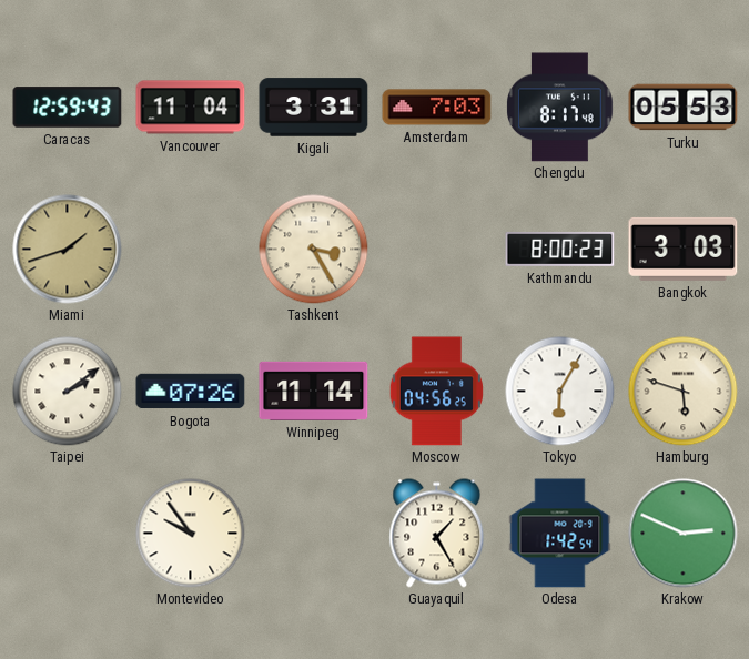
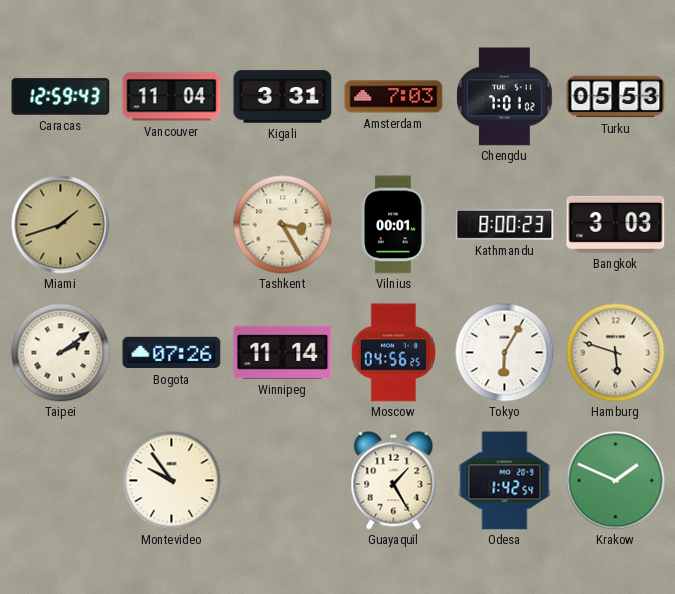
Chengdu: 8:17 -> 7:01
Vilnius: none -> 00:01
Krakow: 2:49 -> 1:49
